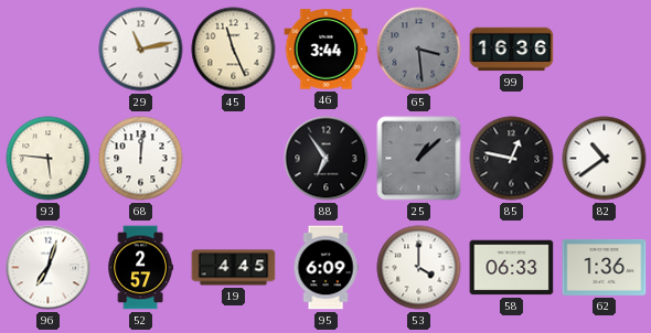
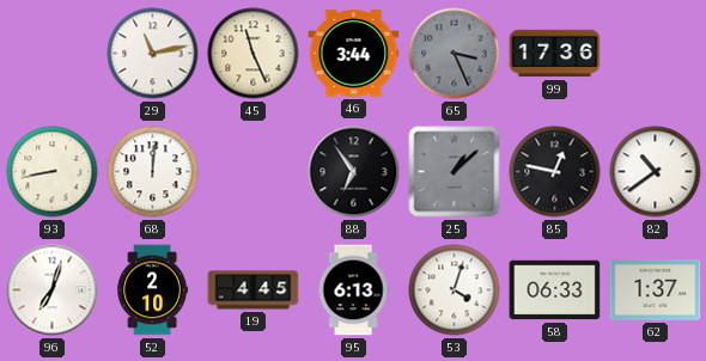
65: 3:29 -> 3:26
99: 16:36 -> 17:36
93: 5:46 -> 8:43
52: 2:57 -> 2:10
95: 6:09 -> 6:13
53: 4:00 -> 4:03
62: 1:36 -> 1:37
